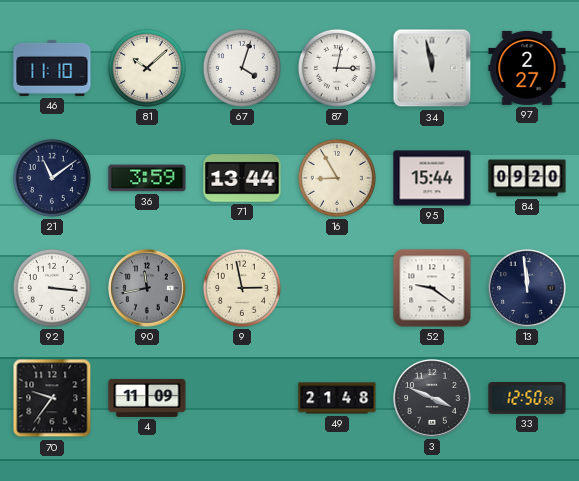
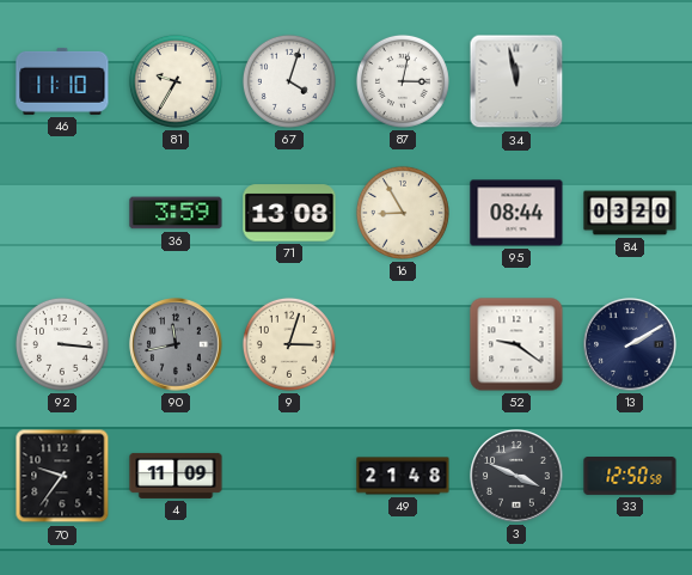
81: 10:08 -> 9:35
97: 2:27 -> none
21: 11:09 -> none
71: 13:44 -> 13:08
95: 15:44 -> 08:44
84: 09:20 -> 03:20
9: 2:58 -> 3:03
13: 11:59 -> 2:10
